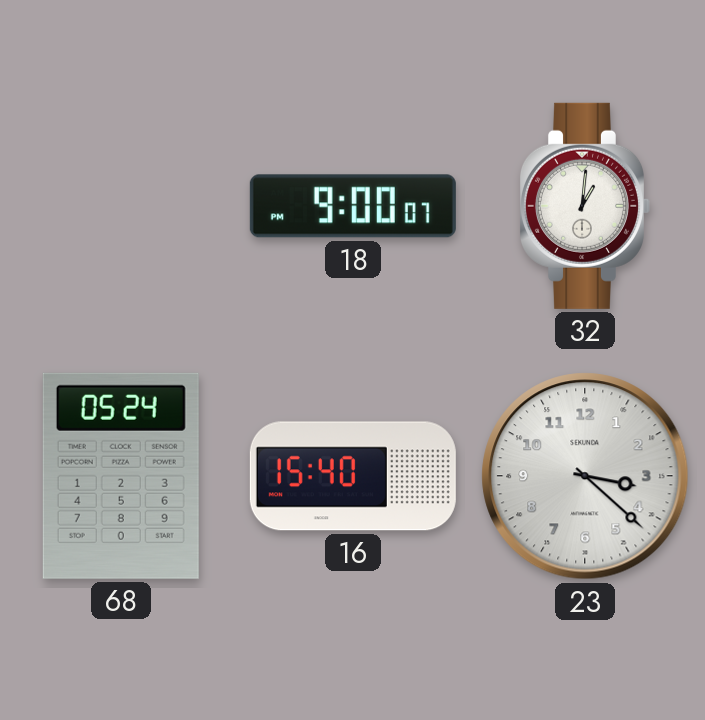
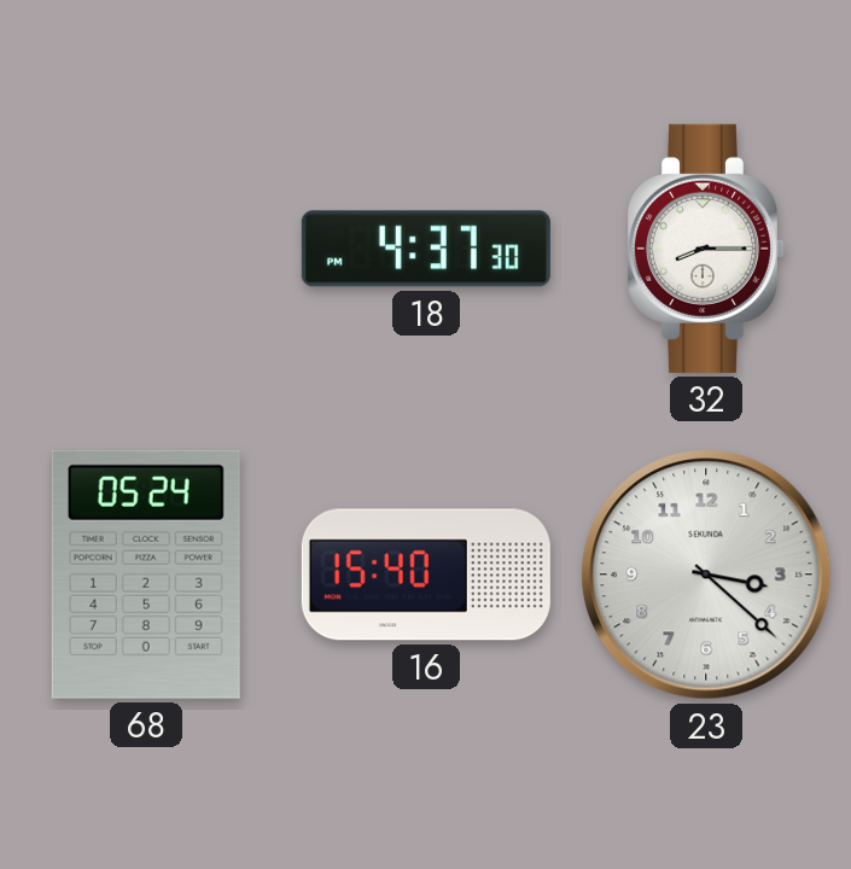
18: 9:00 -> 4:37
32: 1:01 -> 8:15
